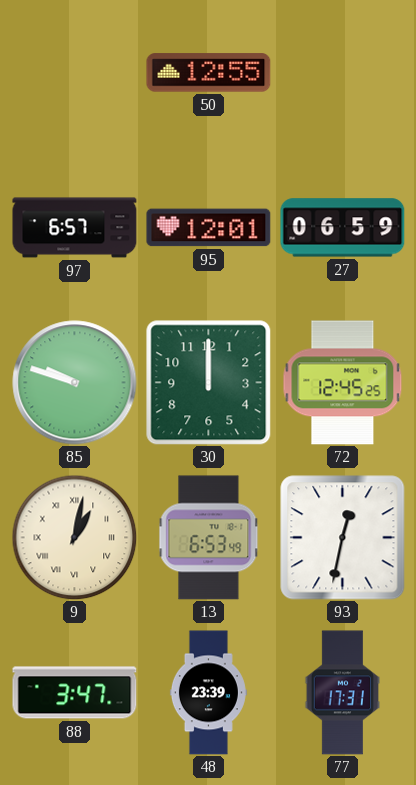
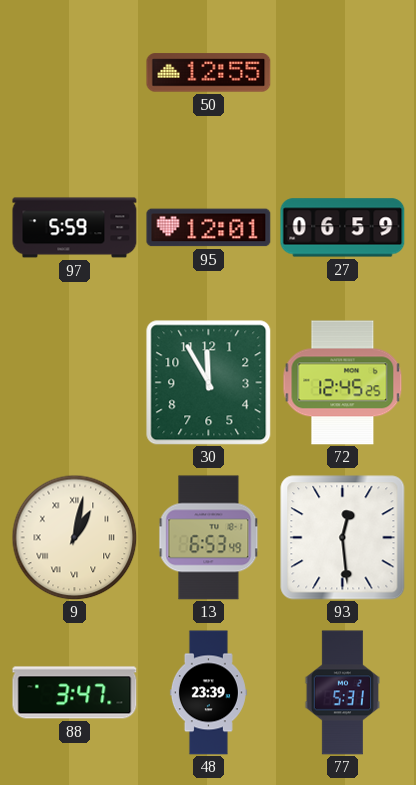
97: 6:57 -> 5:59
85: 9:48 -> none
30: 12:00 -> 11:55
93: 12:32 -> 12:29
77: 17:31 -> 5:31
